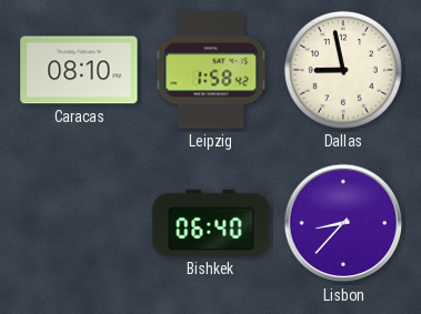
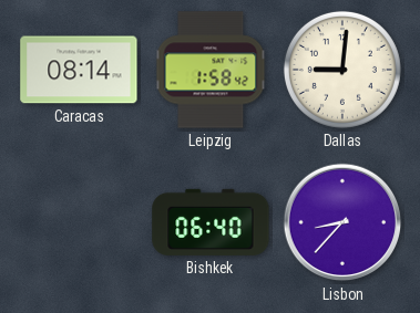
Caracas: 08:10 -> 08:14
Dallas: 8:58 -> 9:01
